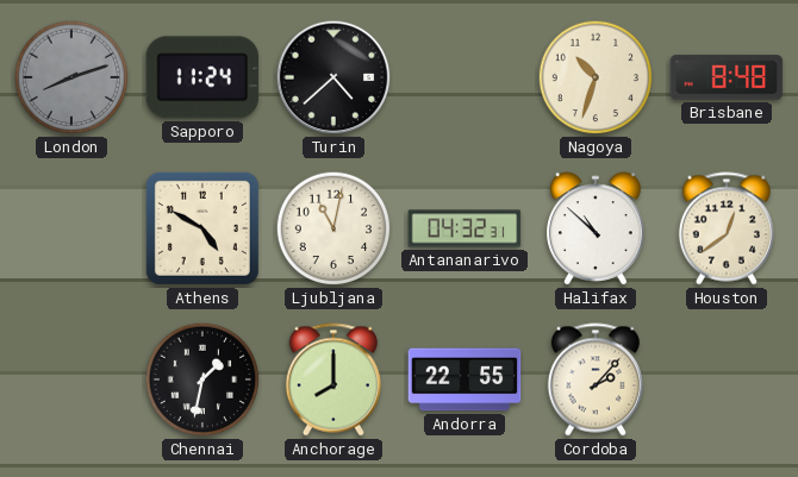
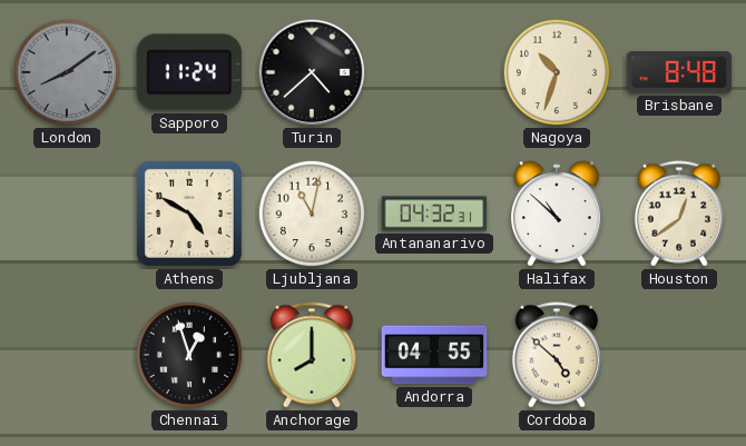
London: 8:12 -> 8:09
Chennai: 1:32 -> 12:57
Andorra: 22:55 -> 04:55
Cordoba: 2:07 -> 4:52
